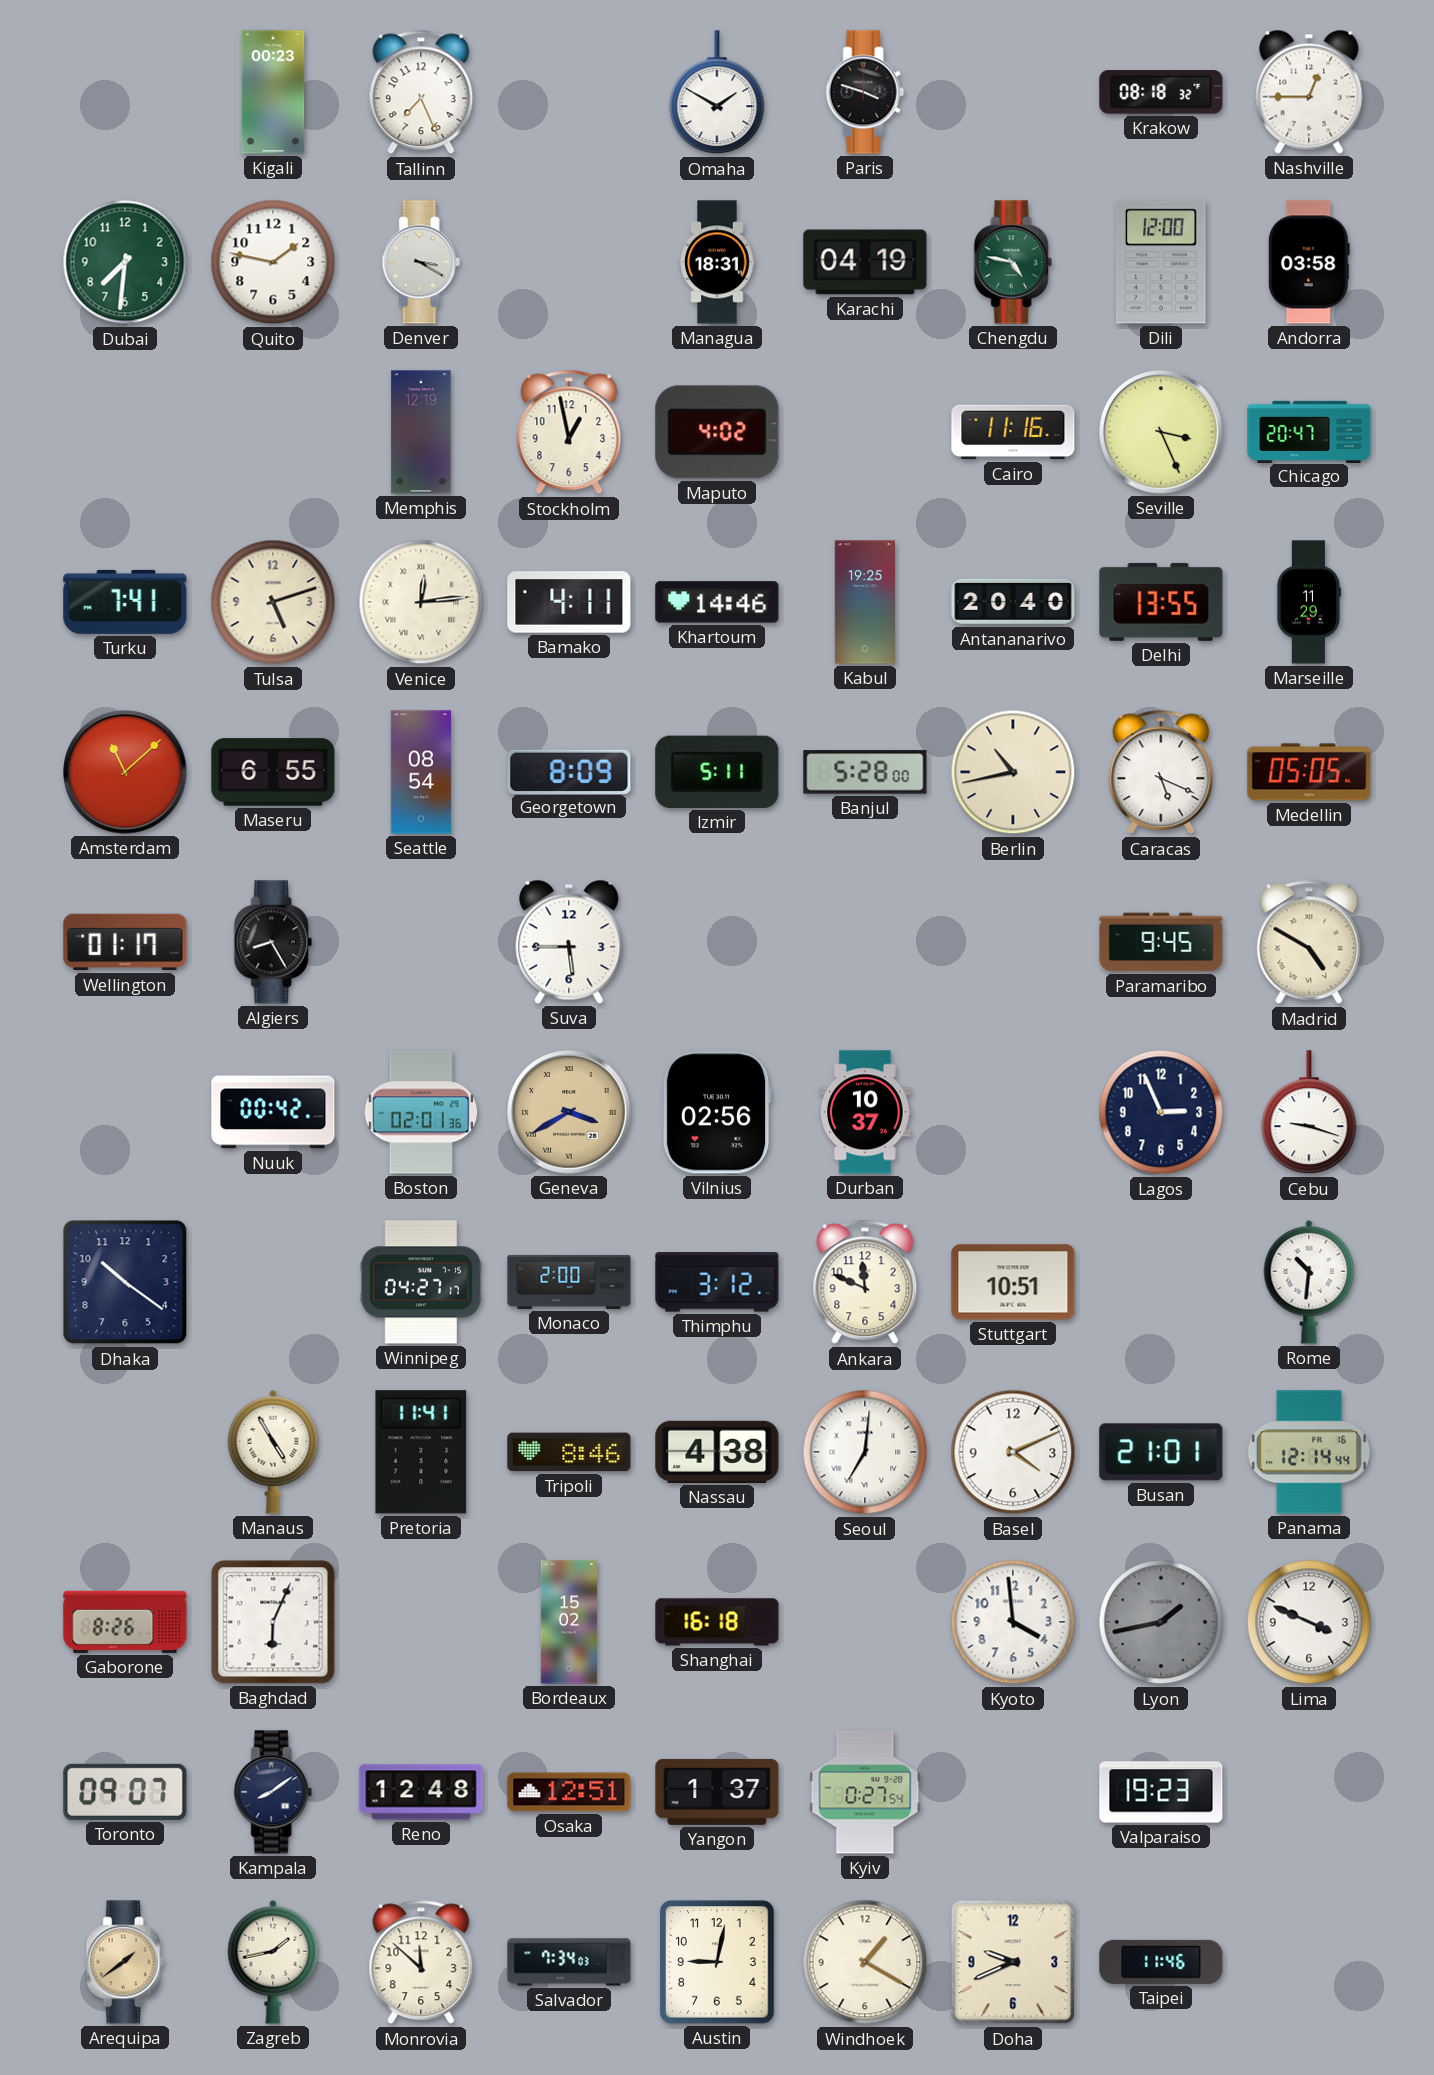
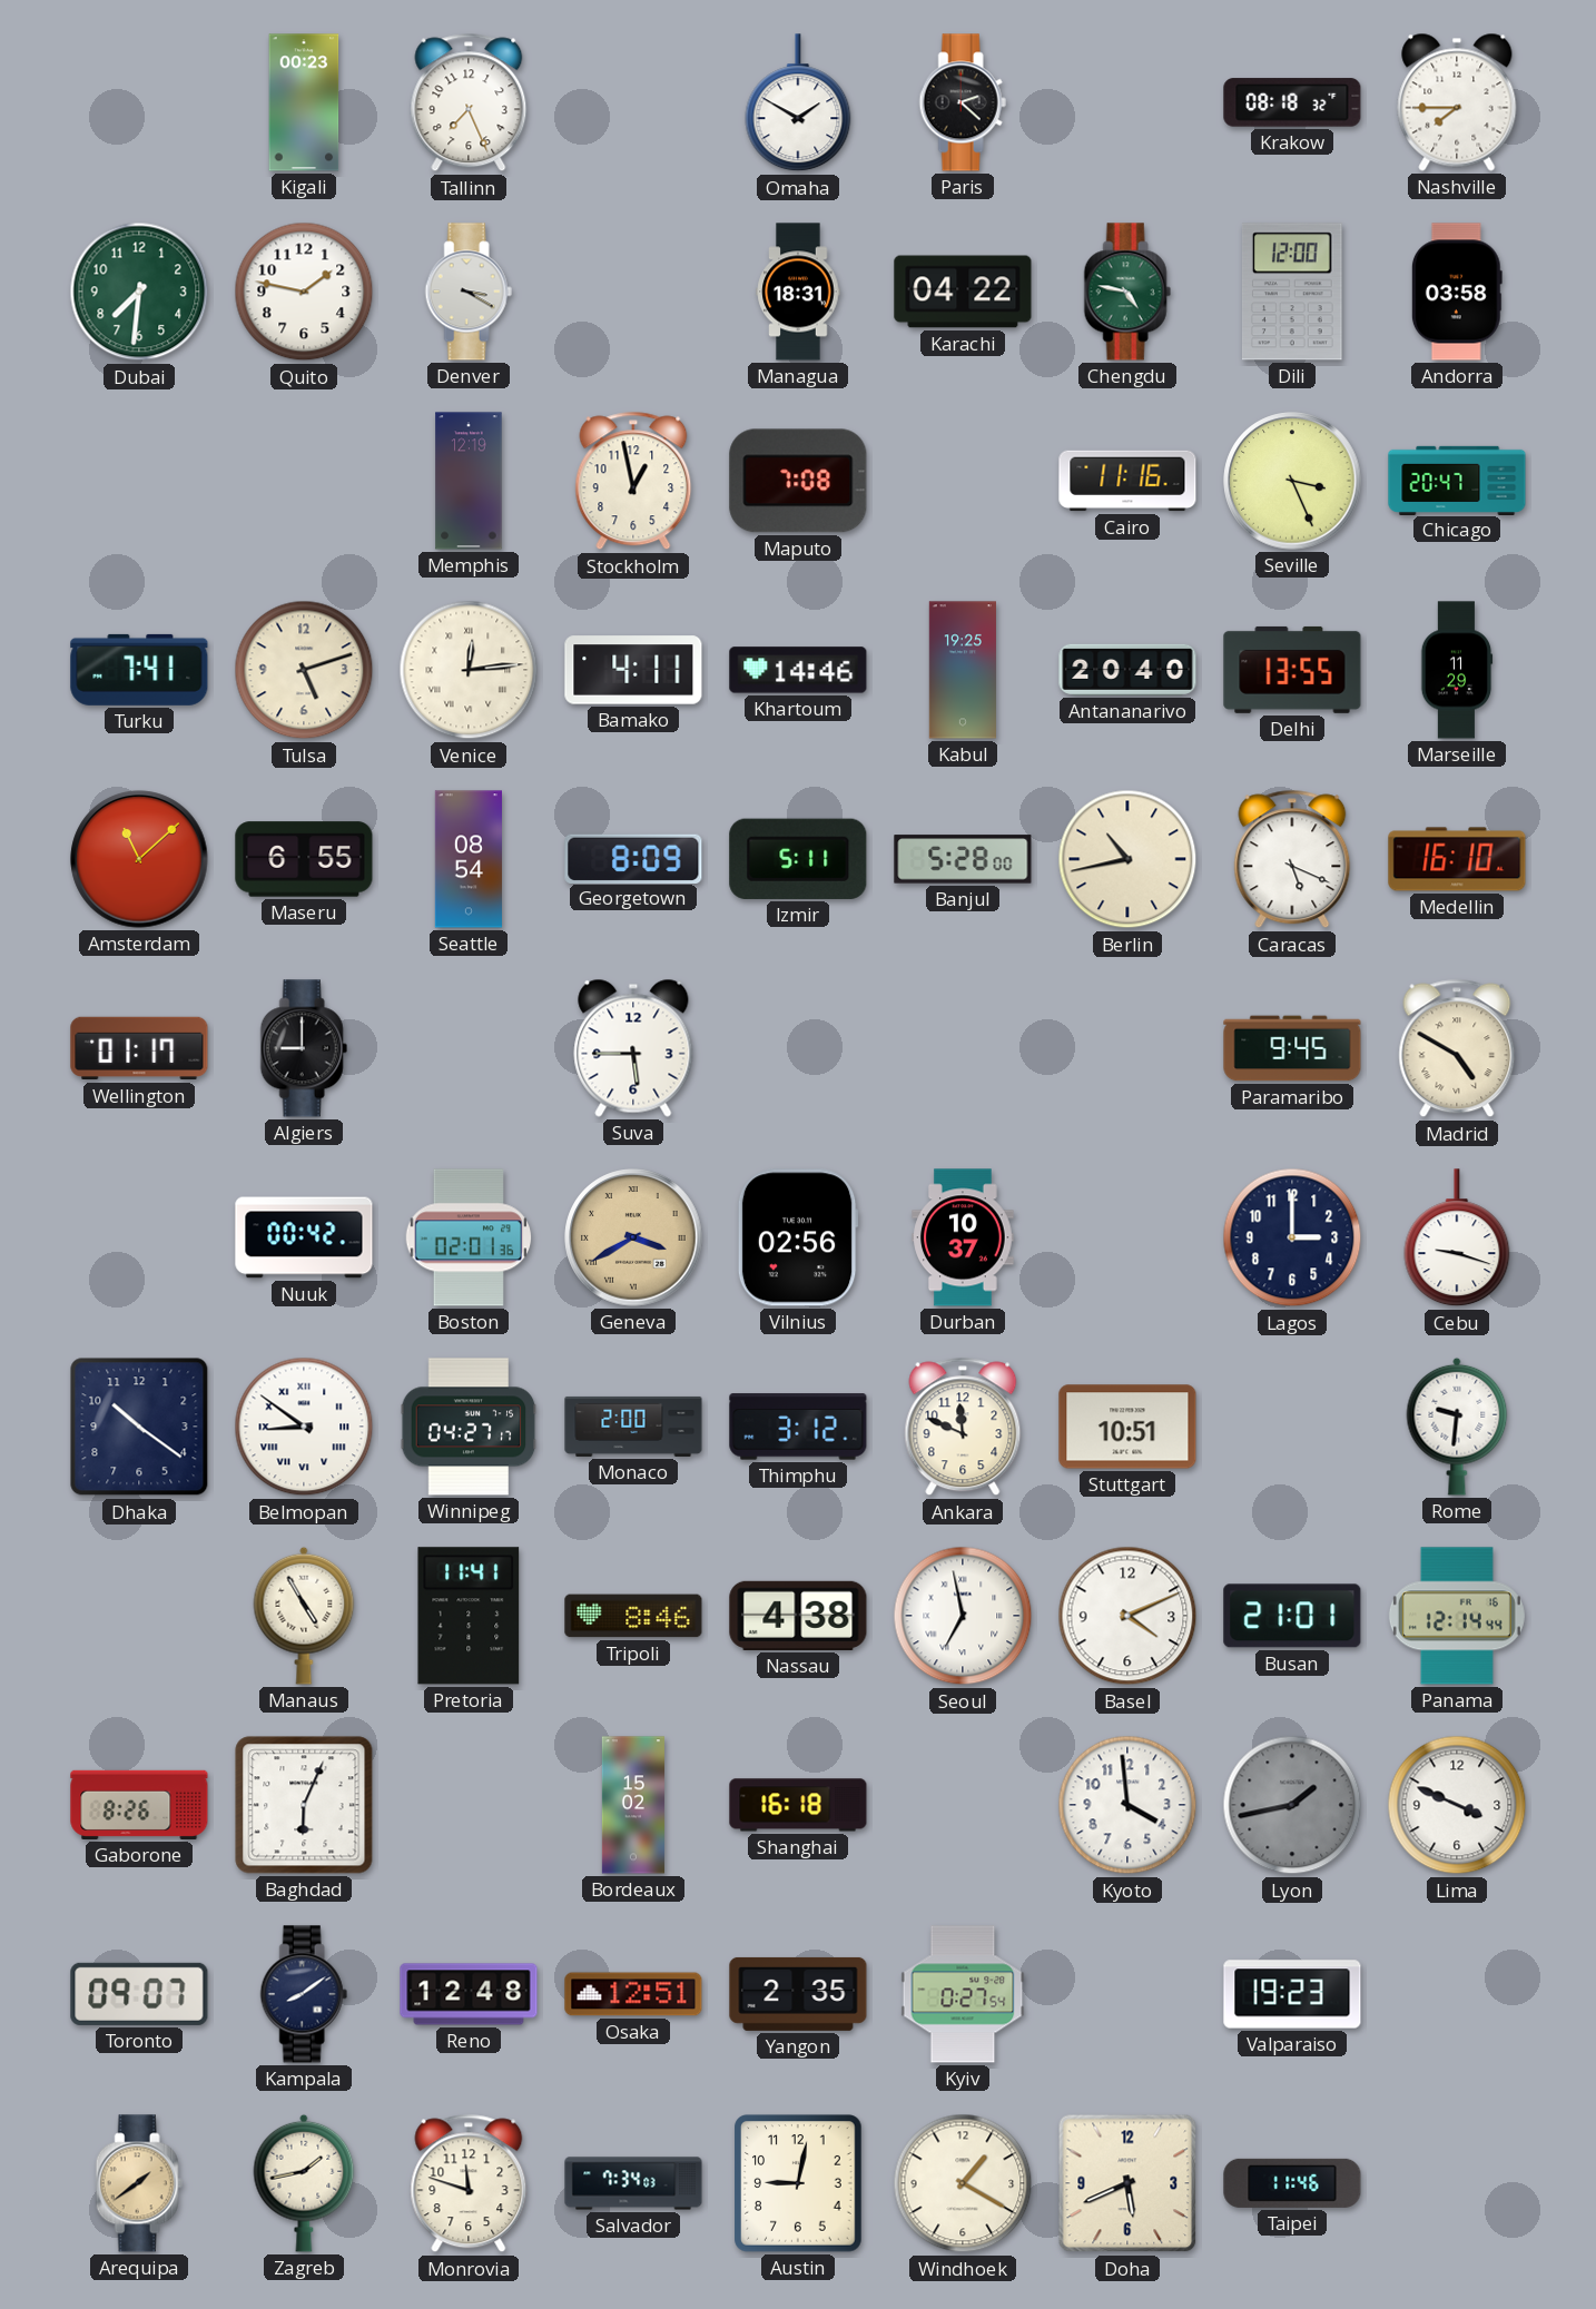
Paris: 3:48 -> 2:22
Nashville: 12:45 -> 7:45
Karachi: 04:19 -> 04:22
Maputo: 4:02 -> 7:08
Medellin: 05:05 -> 16:10
Algiers: 8:25 -> 9:00
Lagos: 2:56 -> 3:00
Belmopan: none -> 8:51
Rome: 10:31 -> 9:31
Seoul: 7:01 -> 6:58
Yangon: 1:37 -> 2:35
Monrovia: 11:52 -> 11:48
Doha: 9:41 -> 5:41
